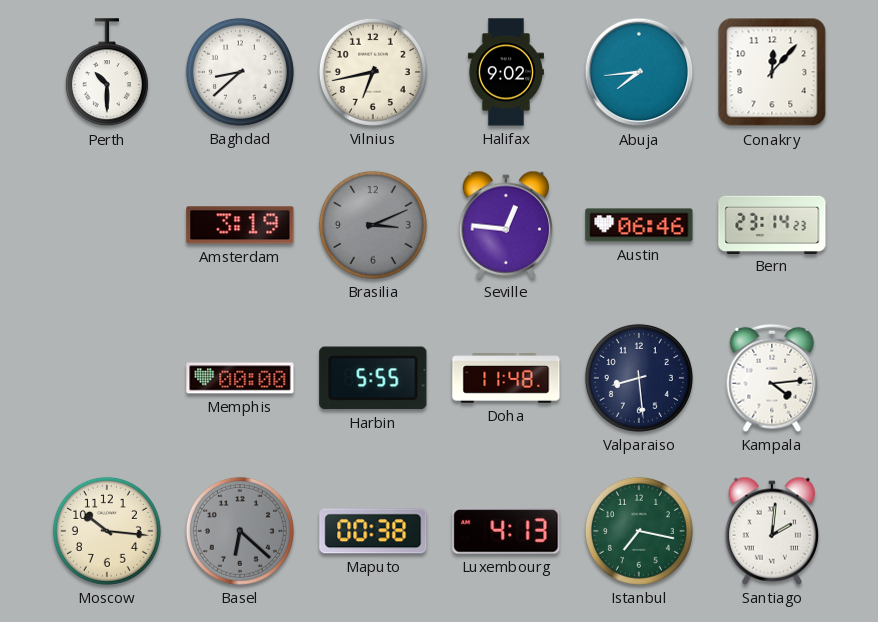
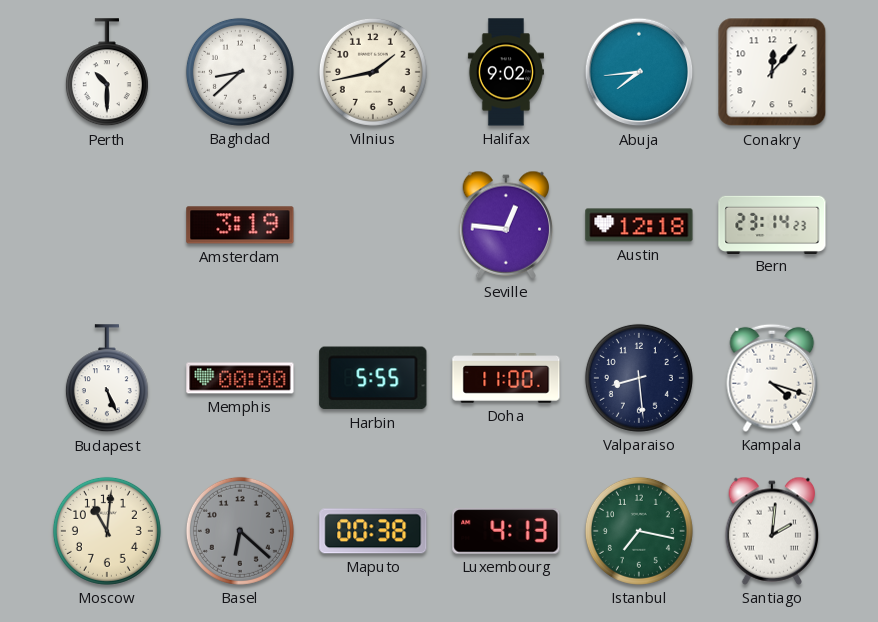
Vilnius: 6:43 -> 1:43
Brasilia: 3:11 -> none
Austin: 06:46 -> 12:18
Budapest: none -> 5:26
Doha: 11:48 -> 11:00
Kampala: 4:14 -> 4:18
Moscow: 10:16 -> 11:01
